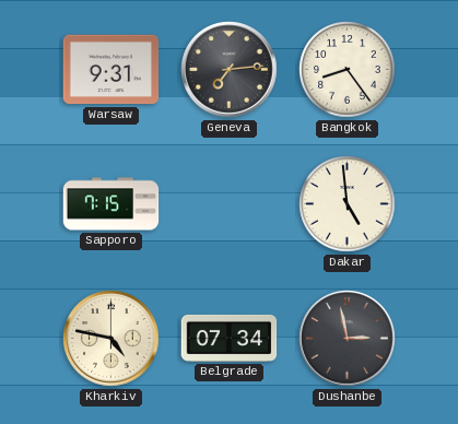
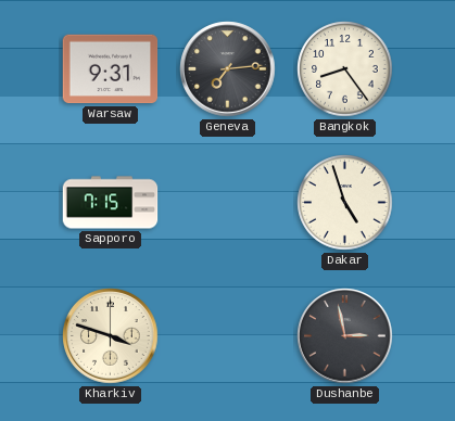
Dakar: 4:59 -> 4:57
Kharkiv: 4:47 -> 3:48
Belgrade: 07:34 -> none
